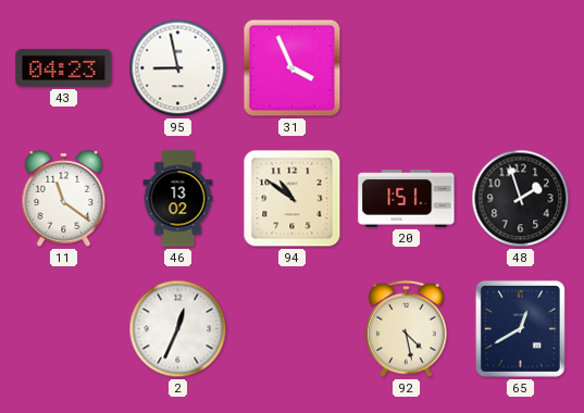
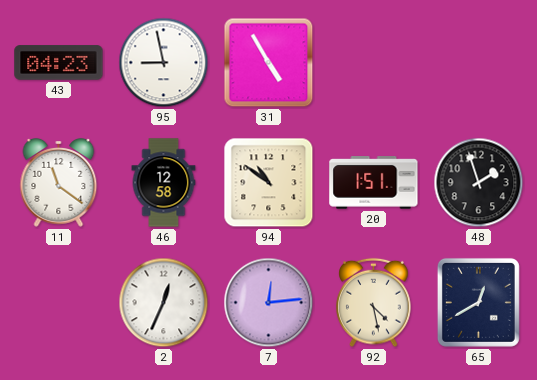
31: 3:56 -> 4:55
46: 13:02 -> 12:58
7: none -> 12:14
